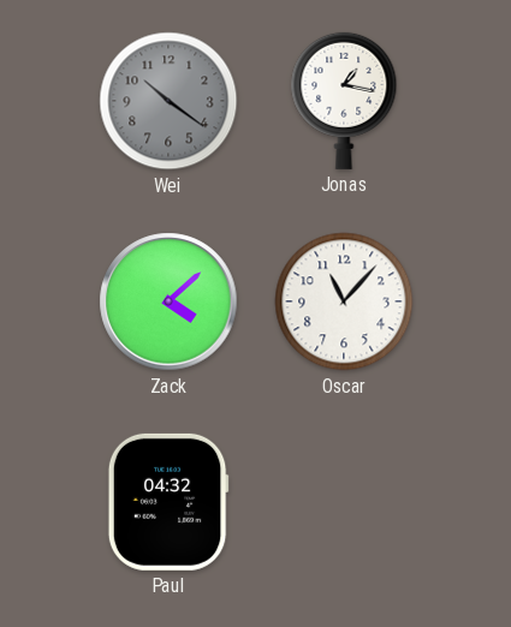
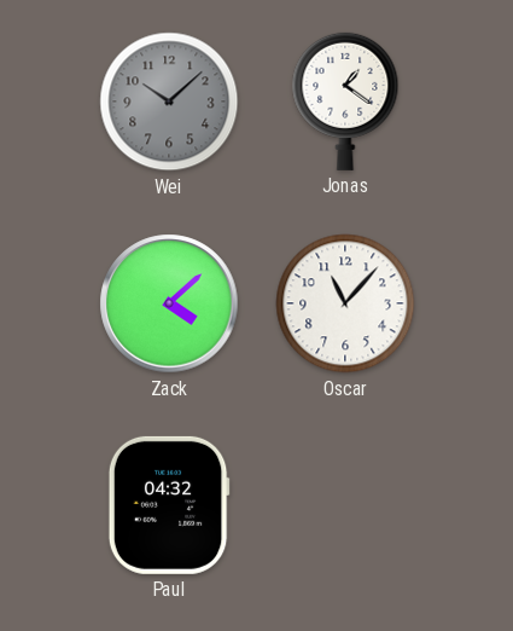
Wei: 10:21 -> 10:08
Jonas: 1:17 -> 1:21
